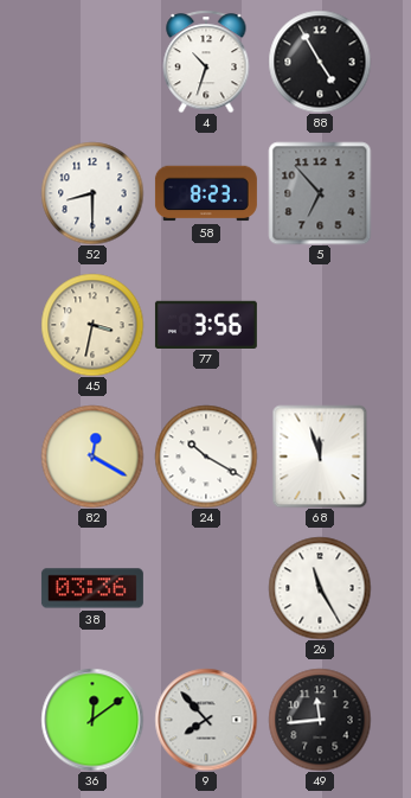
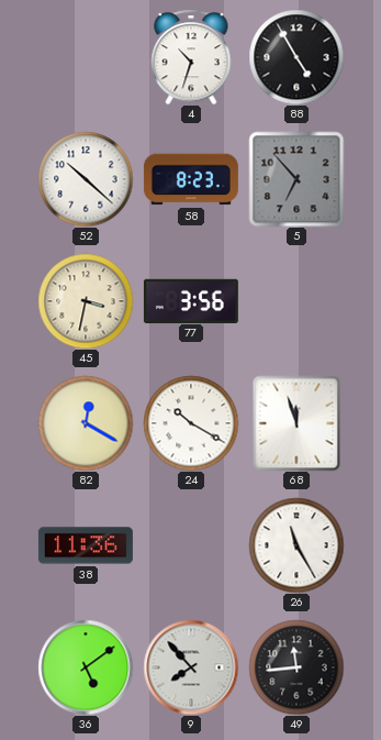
52: 8:30 -> 10:22
38: 03:36 -> 11:36
36: 12:09 -> 5:09
